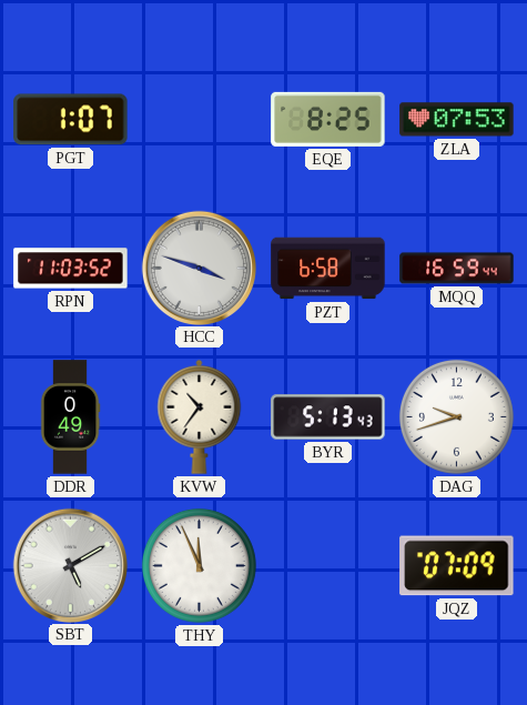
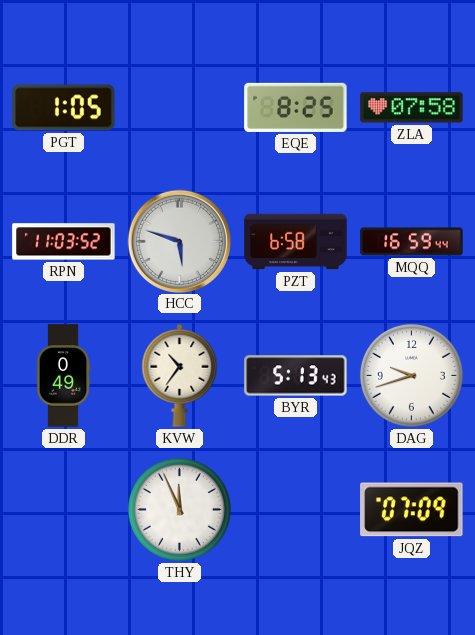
PGT: 1:07 -> 1:05
ZLA: 07:53 -> 07:58
HCC: 3:48 -> 5:48
SBT: 5:10 -> none
